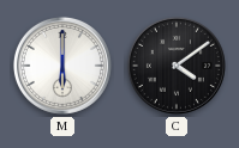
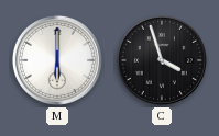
C: 4:09 -> 3:57
